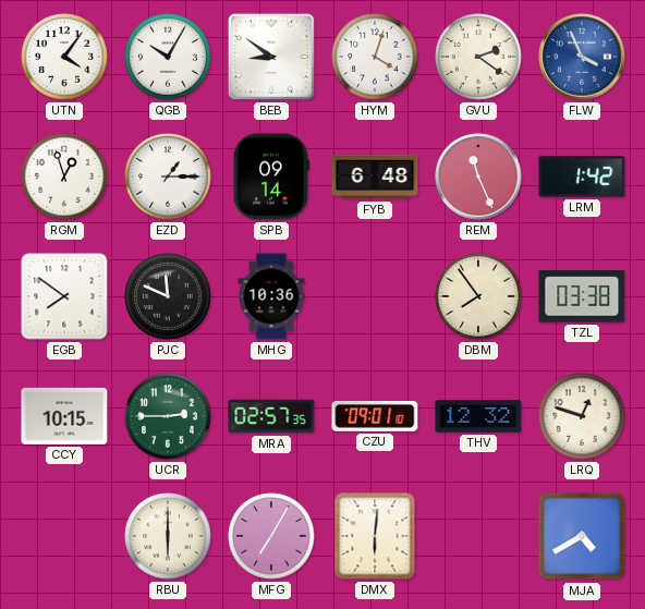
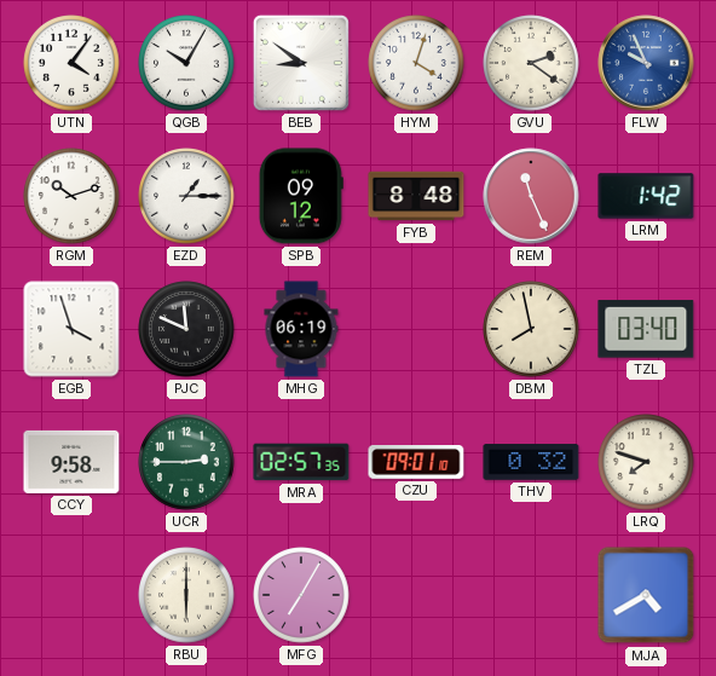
FLW: 3:56 -> 9:56
RGM: 12:57 -> 10:12
SPB: 09:14 -> 09:12
FYB: 6:48 -> 8:48
EGB: 7:51 -> 3:57
MHG: 10:36 -> 06:19
DBM: 7:54 -> 7:58
TZL: 03:38 -> 03:40
CCY: 10:15 -> 9:58
THV: 12:32 -> 0:32
LRQ: 12:48 -> 7:48
DMX: 6:01 -> none
